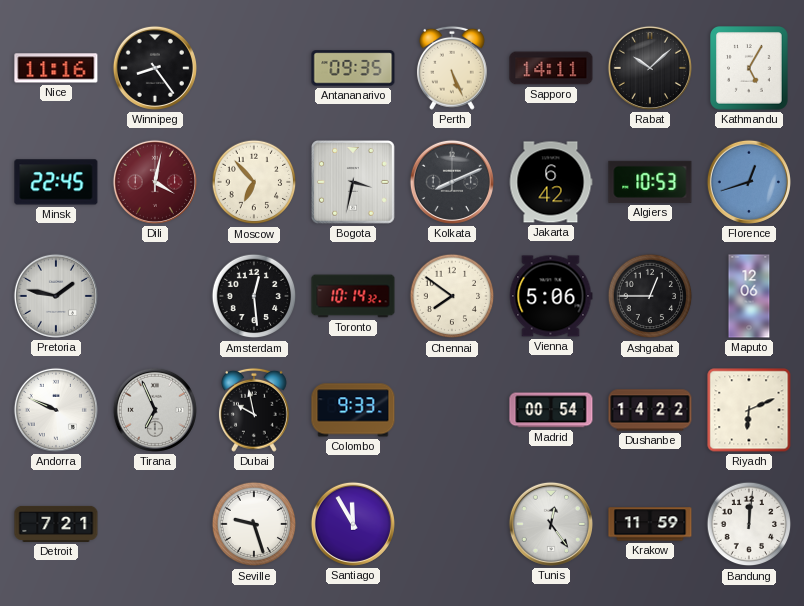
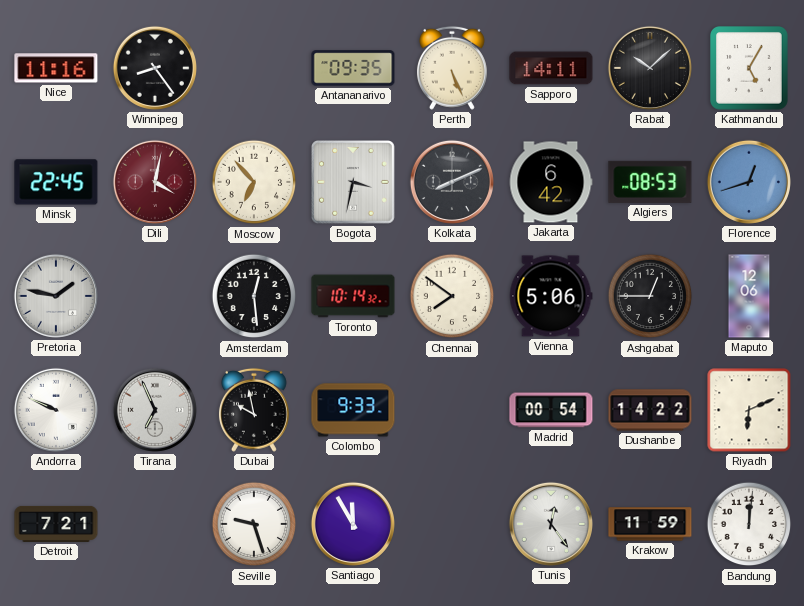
Algiers: 10:53 -> 08:53
